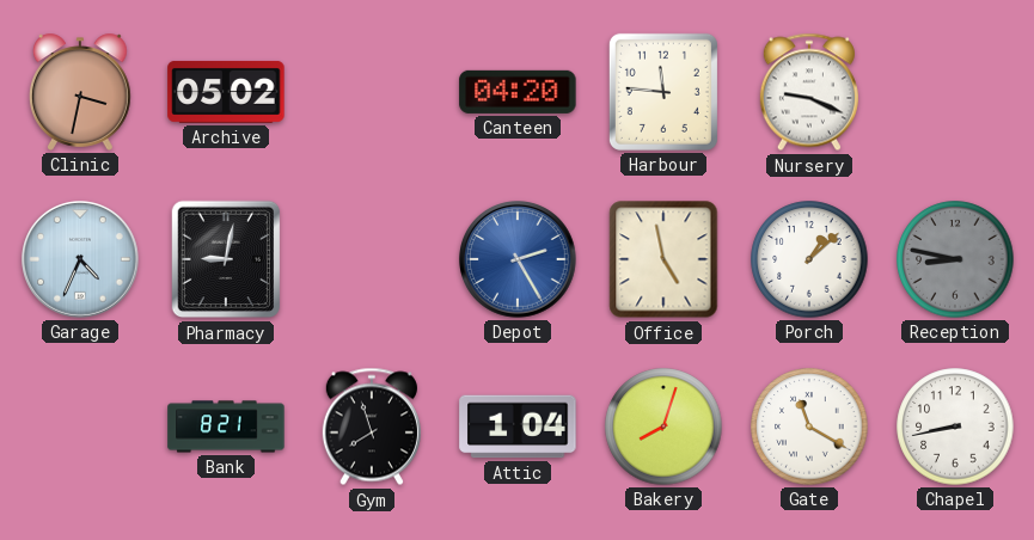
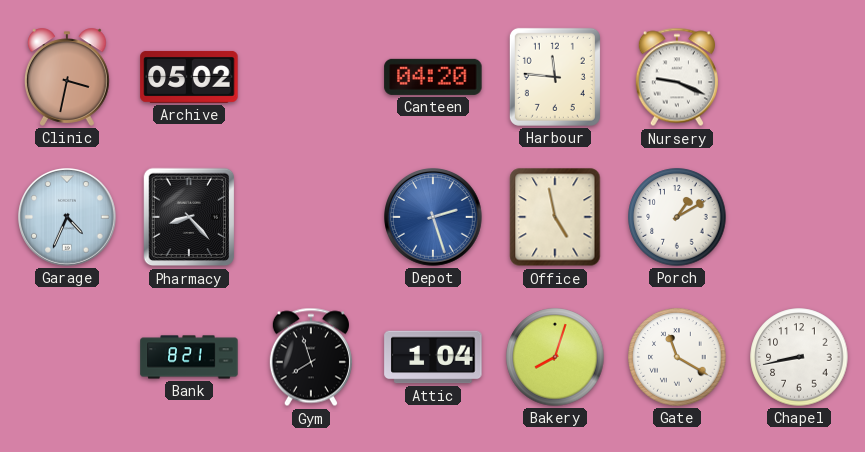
Pharmacy: 9:02 -> 8:23
Depot: 2:25 -> 2:27
Porch: 1:08 -> 1:10
Reception: 8:47 -> none
